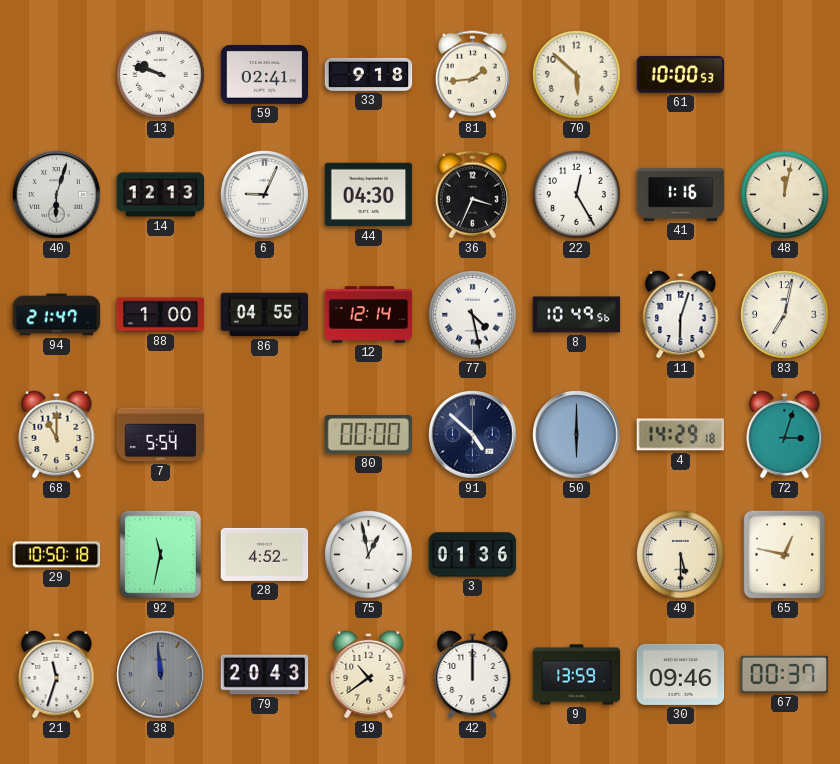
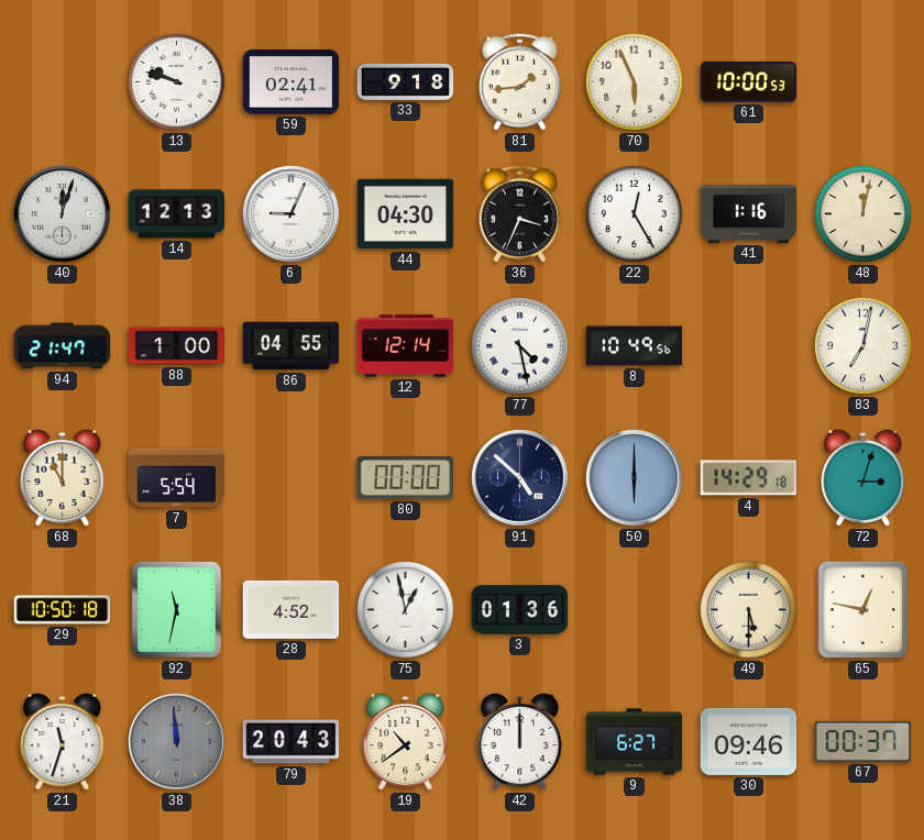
70: 5:52 -> 5:56
40: 6:03 -> 12:03
11: 6:03 -> none
9: 13:59 -> 6:27
